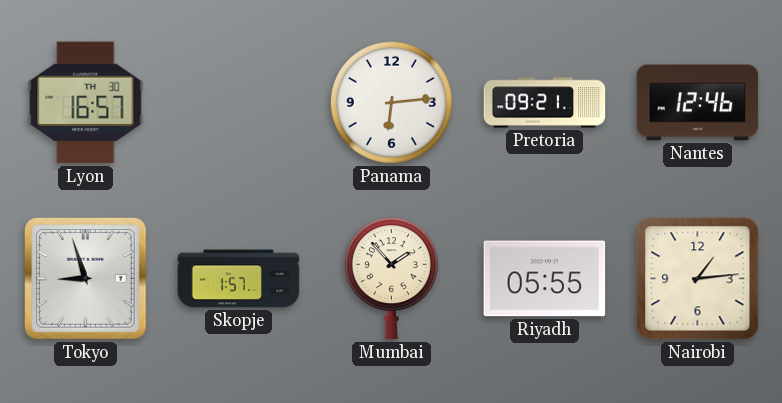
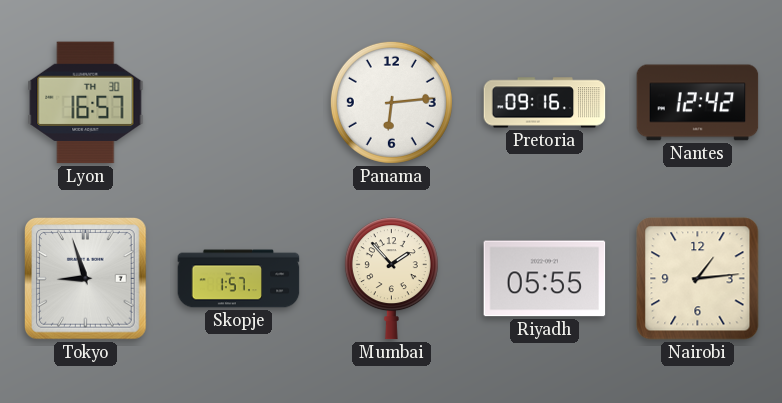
Pretoria: 09:21 -> 09:16
Nantes: 12:46 -> 12:42
